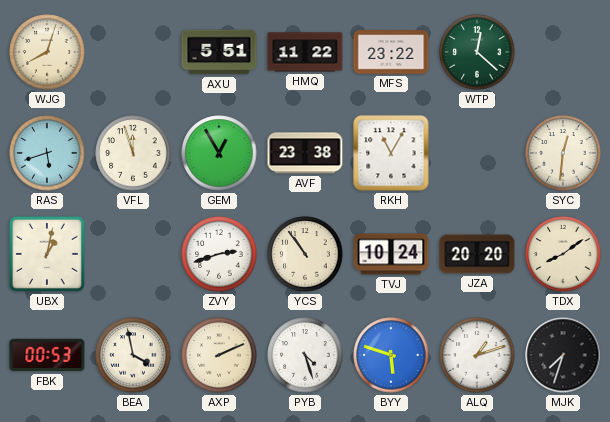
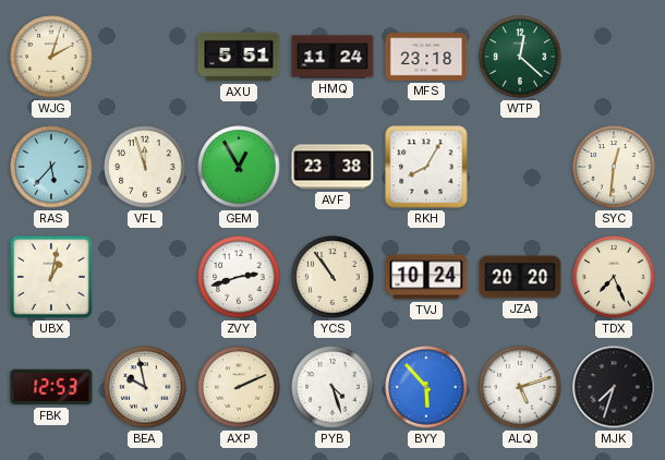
WJG: 8:03 -> 2:03
HMQ: 11:22 -> 11:24
MFS: 23:22 -> 23:18
RAS: 5:42 -> 5:37
RKH: 11:05 -> 8:05
TDX: 8:09 -> 7:26
FBK: 00:53 -> 12:53
BEA: 3:58 -> 9:58
BYY: 5:48 -> 5:53
ALQ: 1:12 -> 5:12
